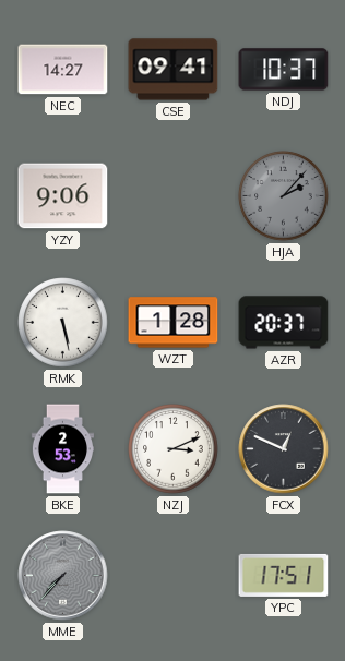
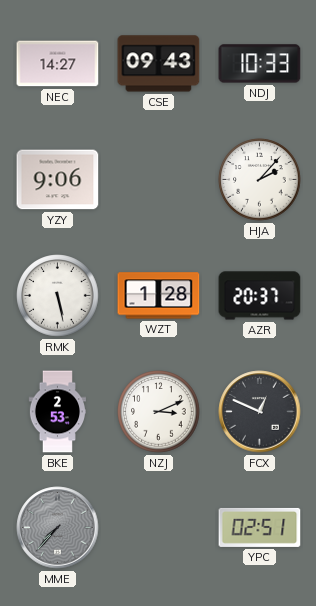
CSE: 09:41 -> 09:43
NDJ: 10:37 -> 10:33
HJA dial: grey -> white
YPC: 17:51 -> 02:51
